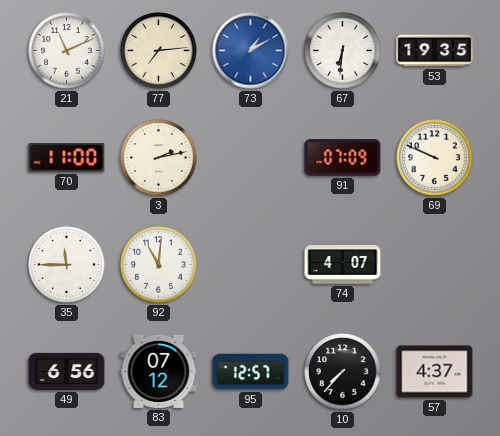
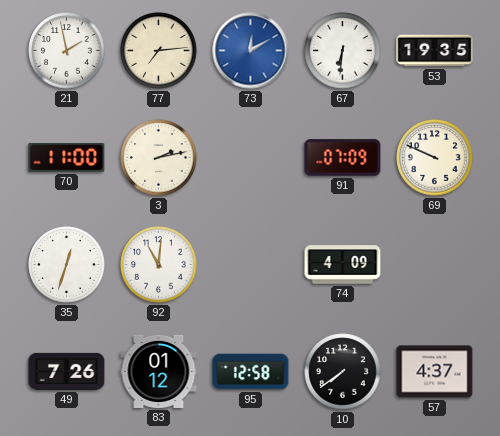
21: 11:11 -> 1:58
73: 1:10 -> 12:10
35: 11:45 -> 12:33
74: 4:07 -> 4:09
49: 6:56 -> 7:26
83: 07:12 -> 01:12
95: 12:57 -> 12:58
10: 7:37 -> 7:39
